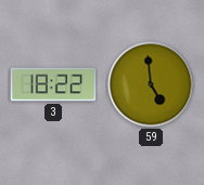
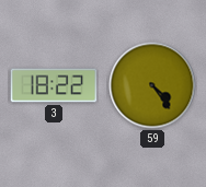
59: 4:59 -> 4:24
